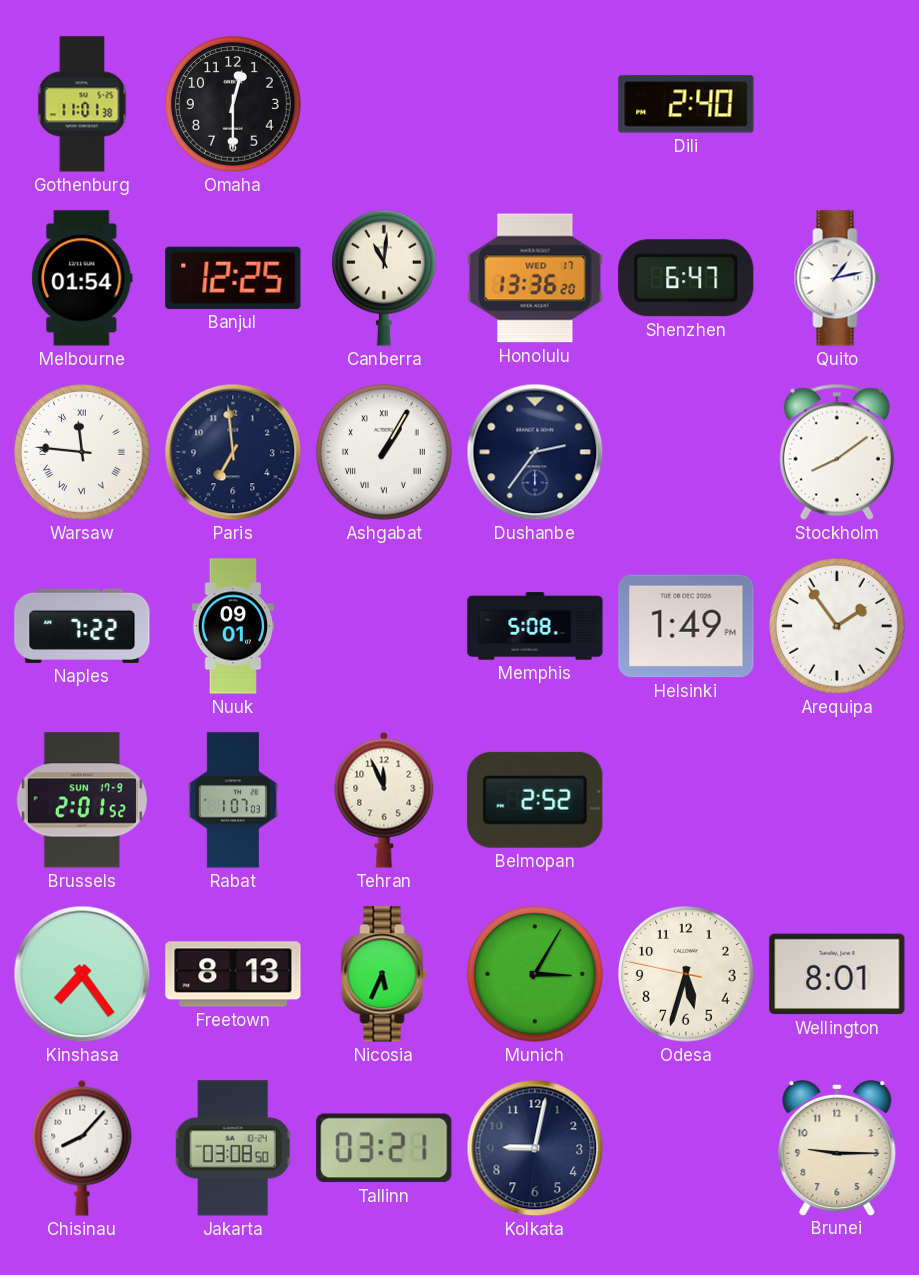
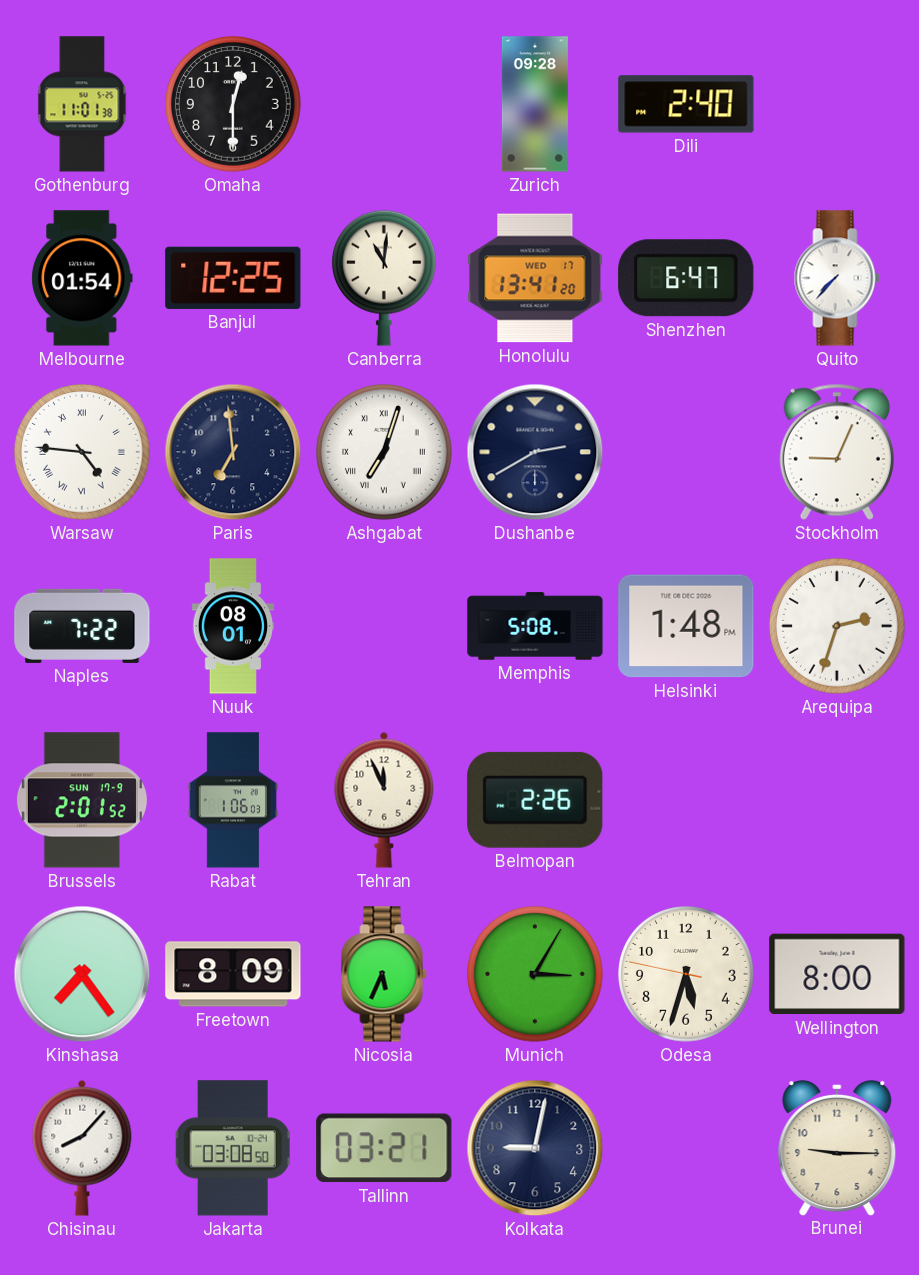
Zurich: none -> 09:28
Honolulu: 13:36 -> 13:41
Quito: 1:13 -> 7:37
Warsaw: 11:46 -> 4:46
Ashgabat: 1:05 -> 7:03
Dushanbe: 2:36 -> 2:40
Stockholm: 8:09 -> 9:04
Nuuk: 09:01 -> 08:01
Helsinki: 1:49 -> 1:48
Arequipa: 1:54 -> 2:33
Rabat: 1:07 -> 1:06
Belmopan: 2:52 -> 2:26
Freetown: 8:13 -> 8:09
Wellington: 8:01 -> 8:00
